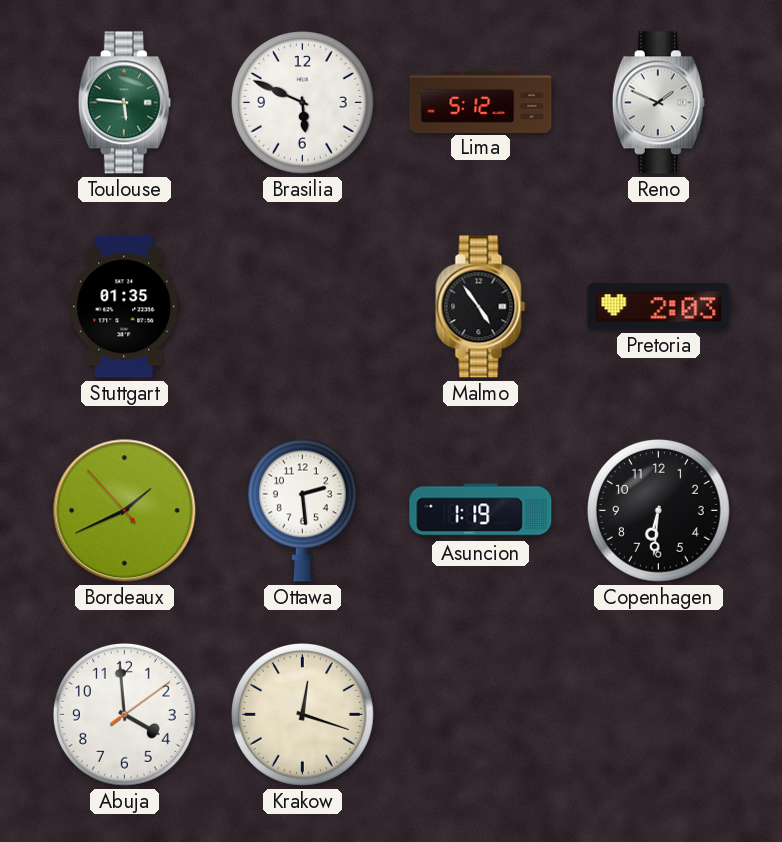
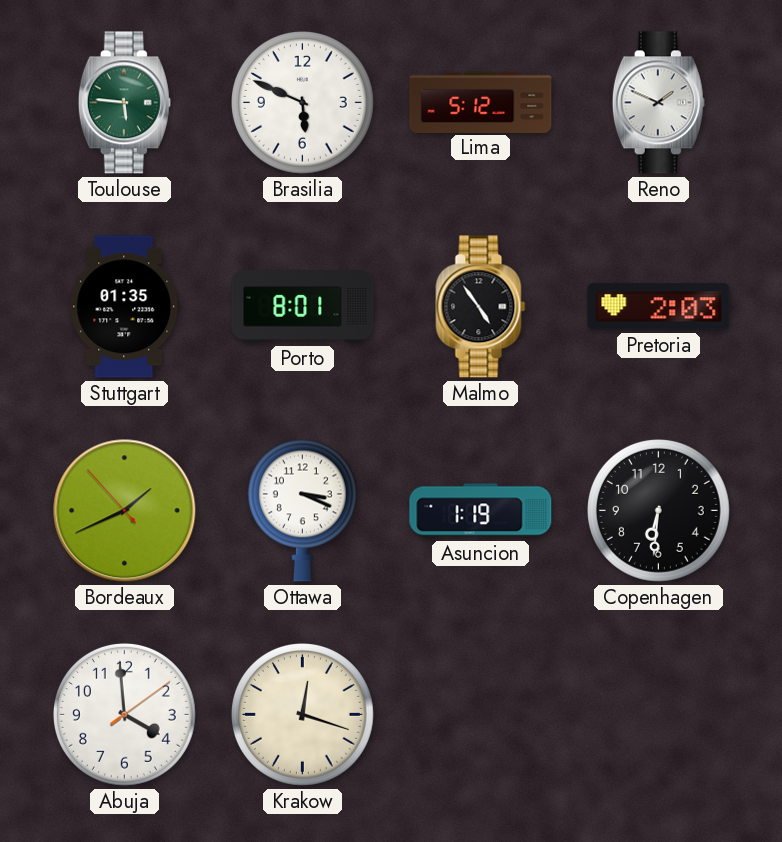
Porto: none -> 8:01
Ottawa: 2:29 -> 3:19
